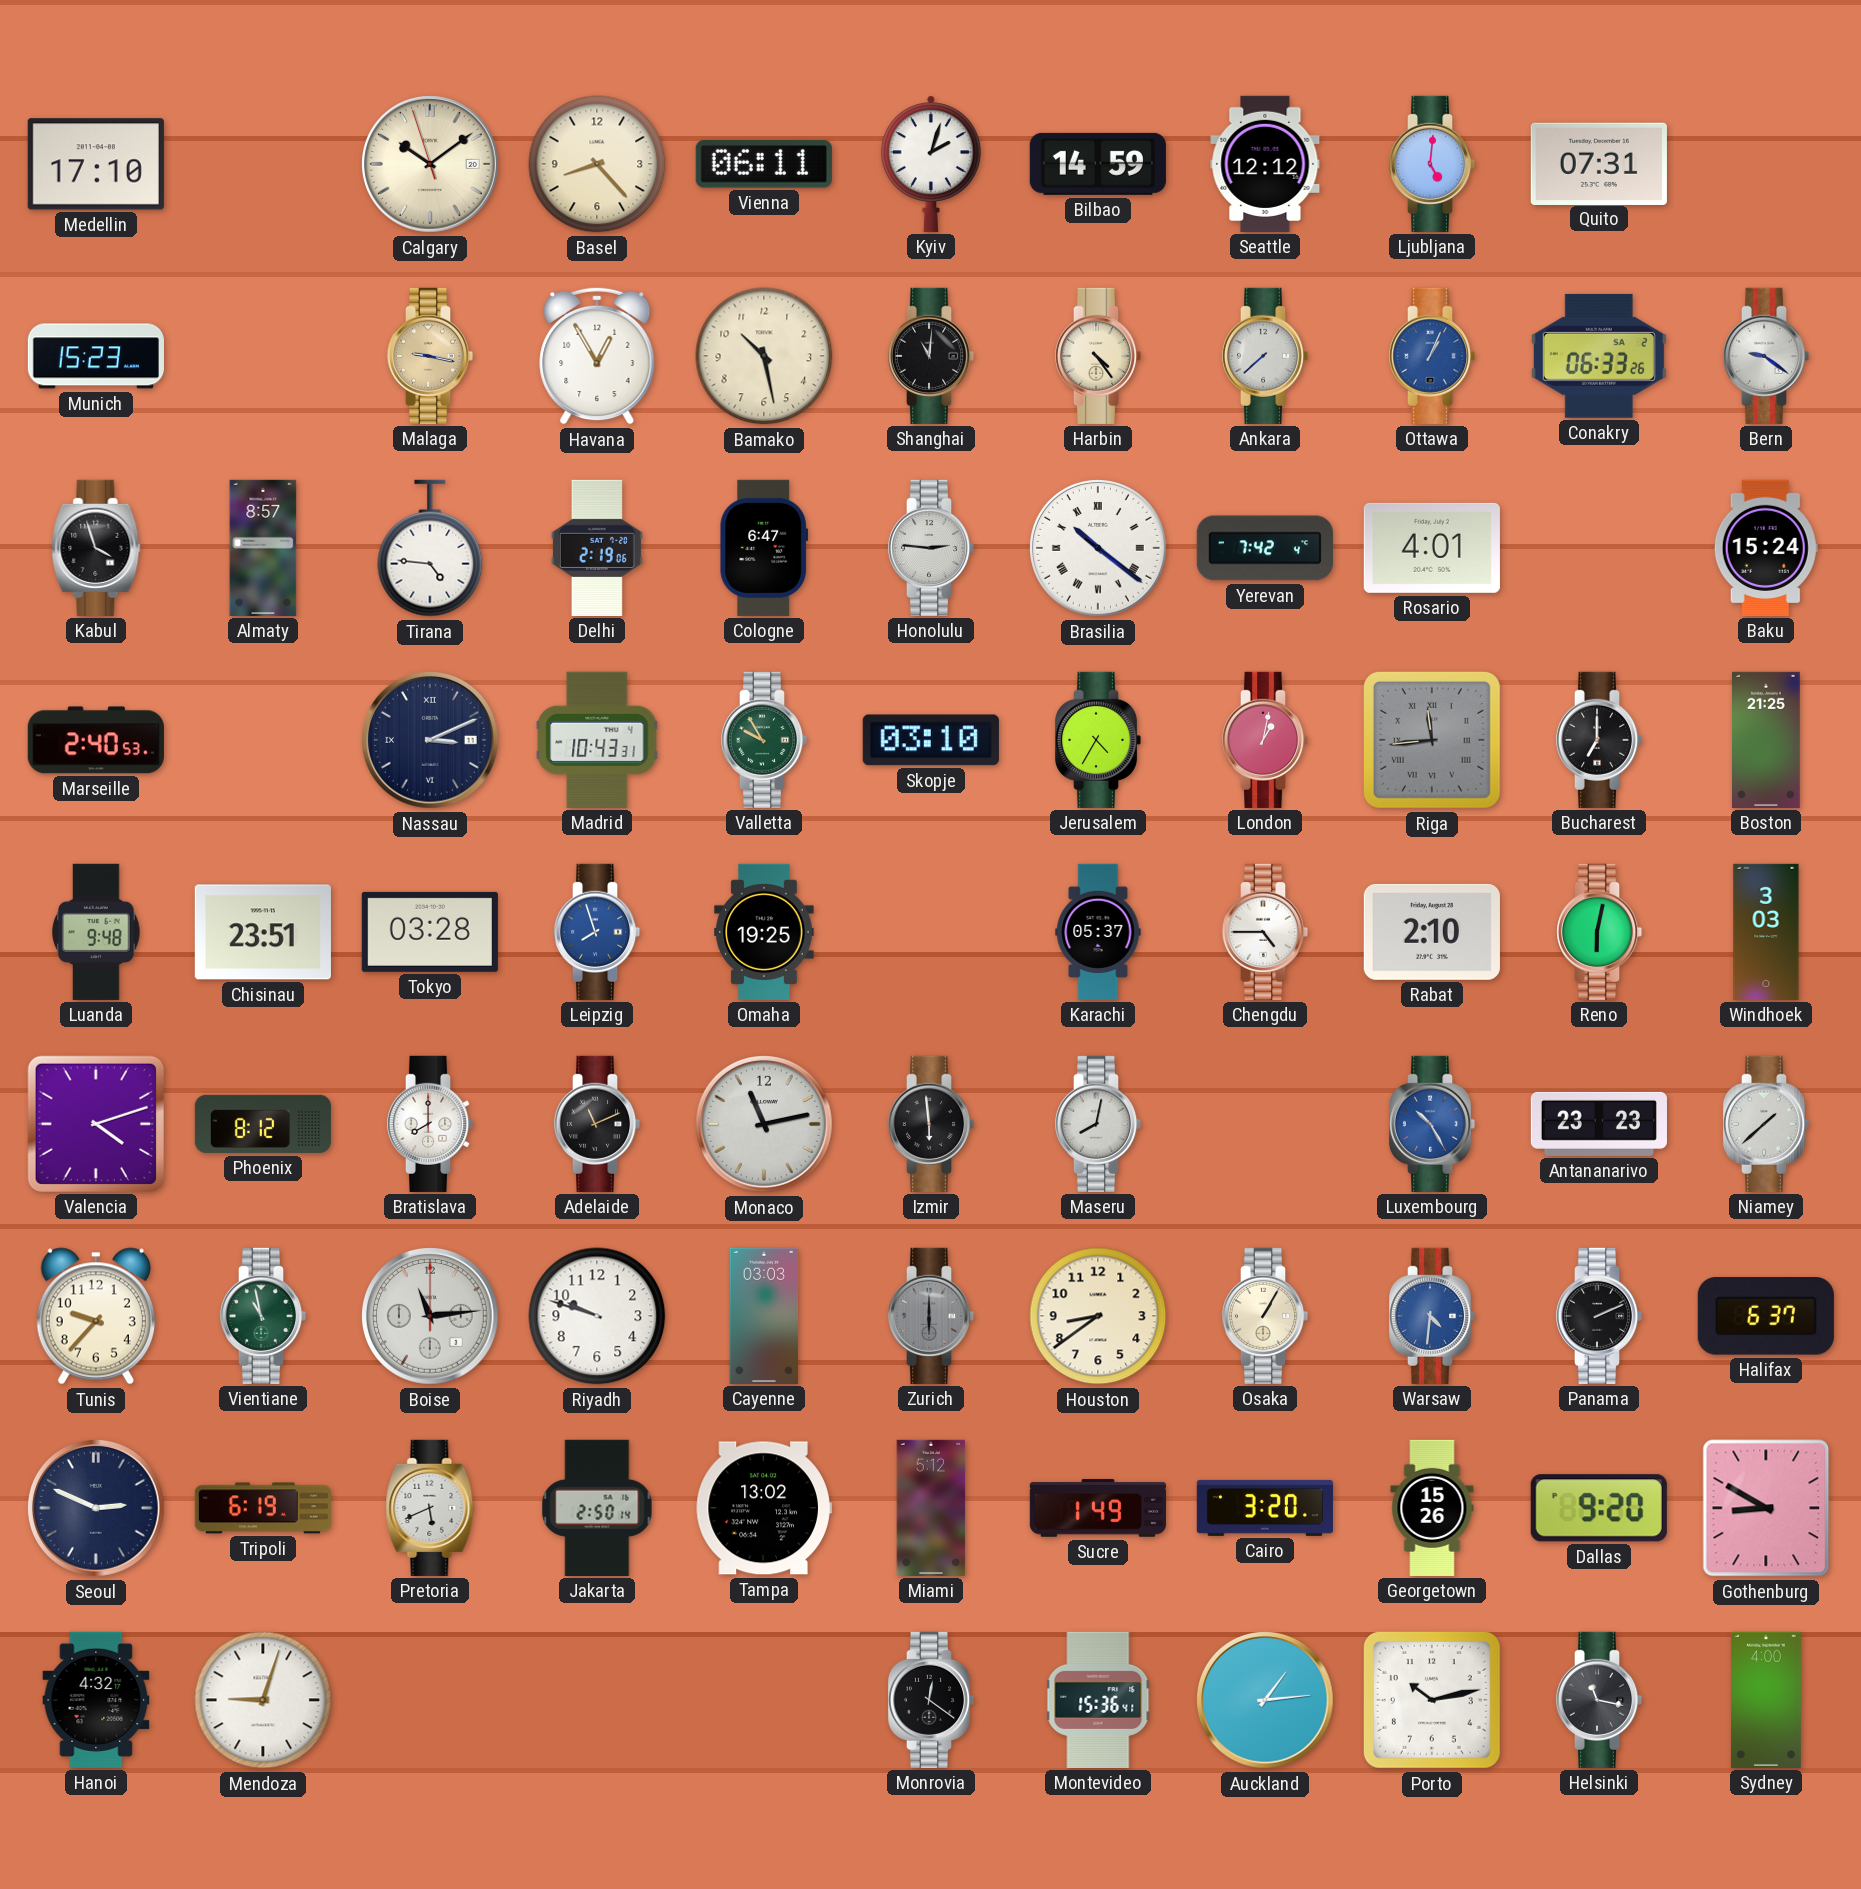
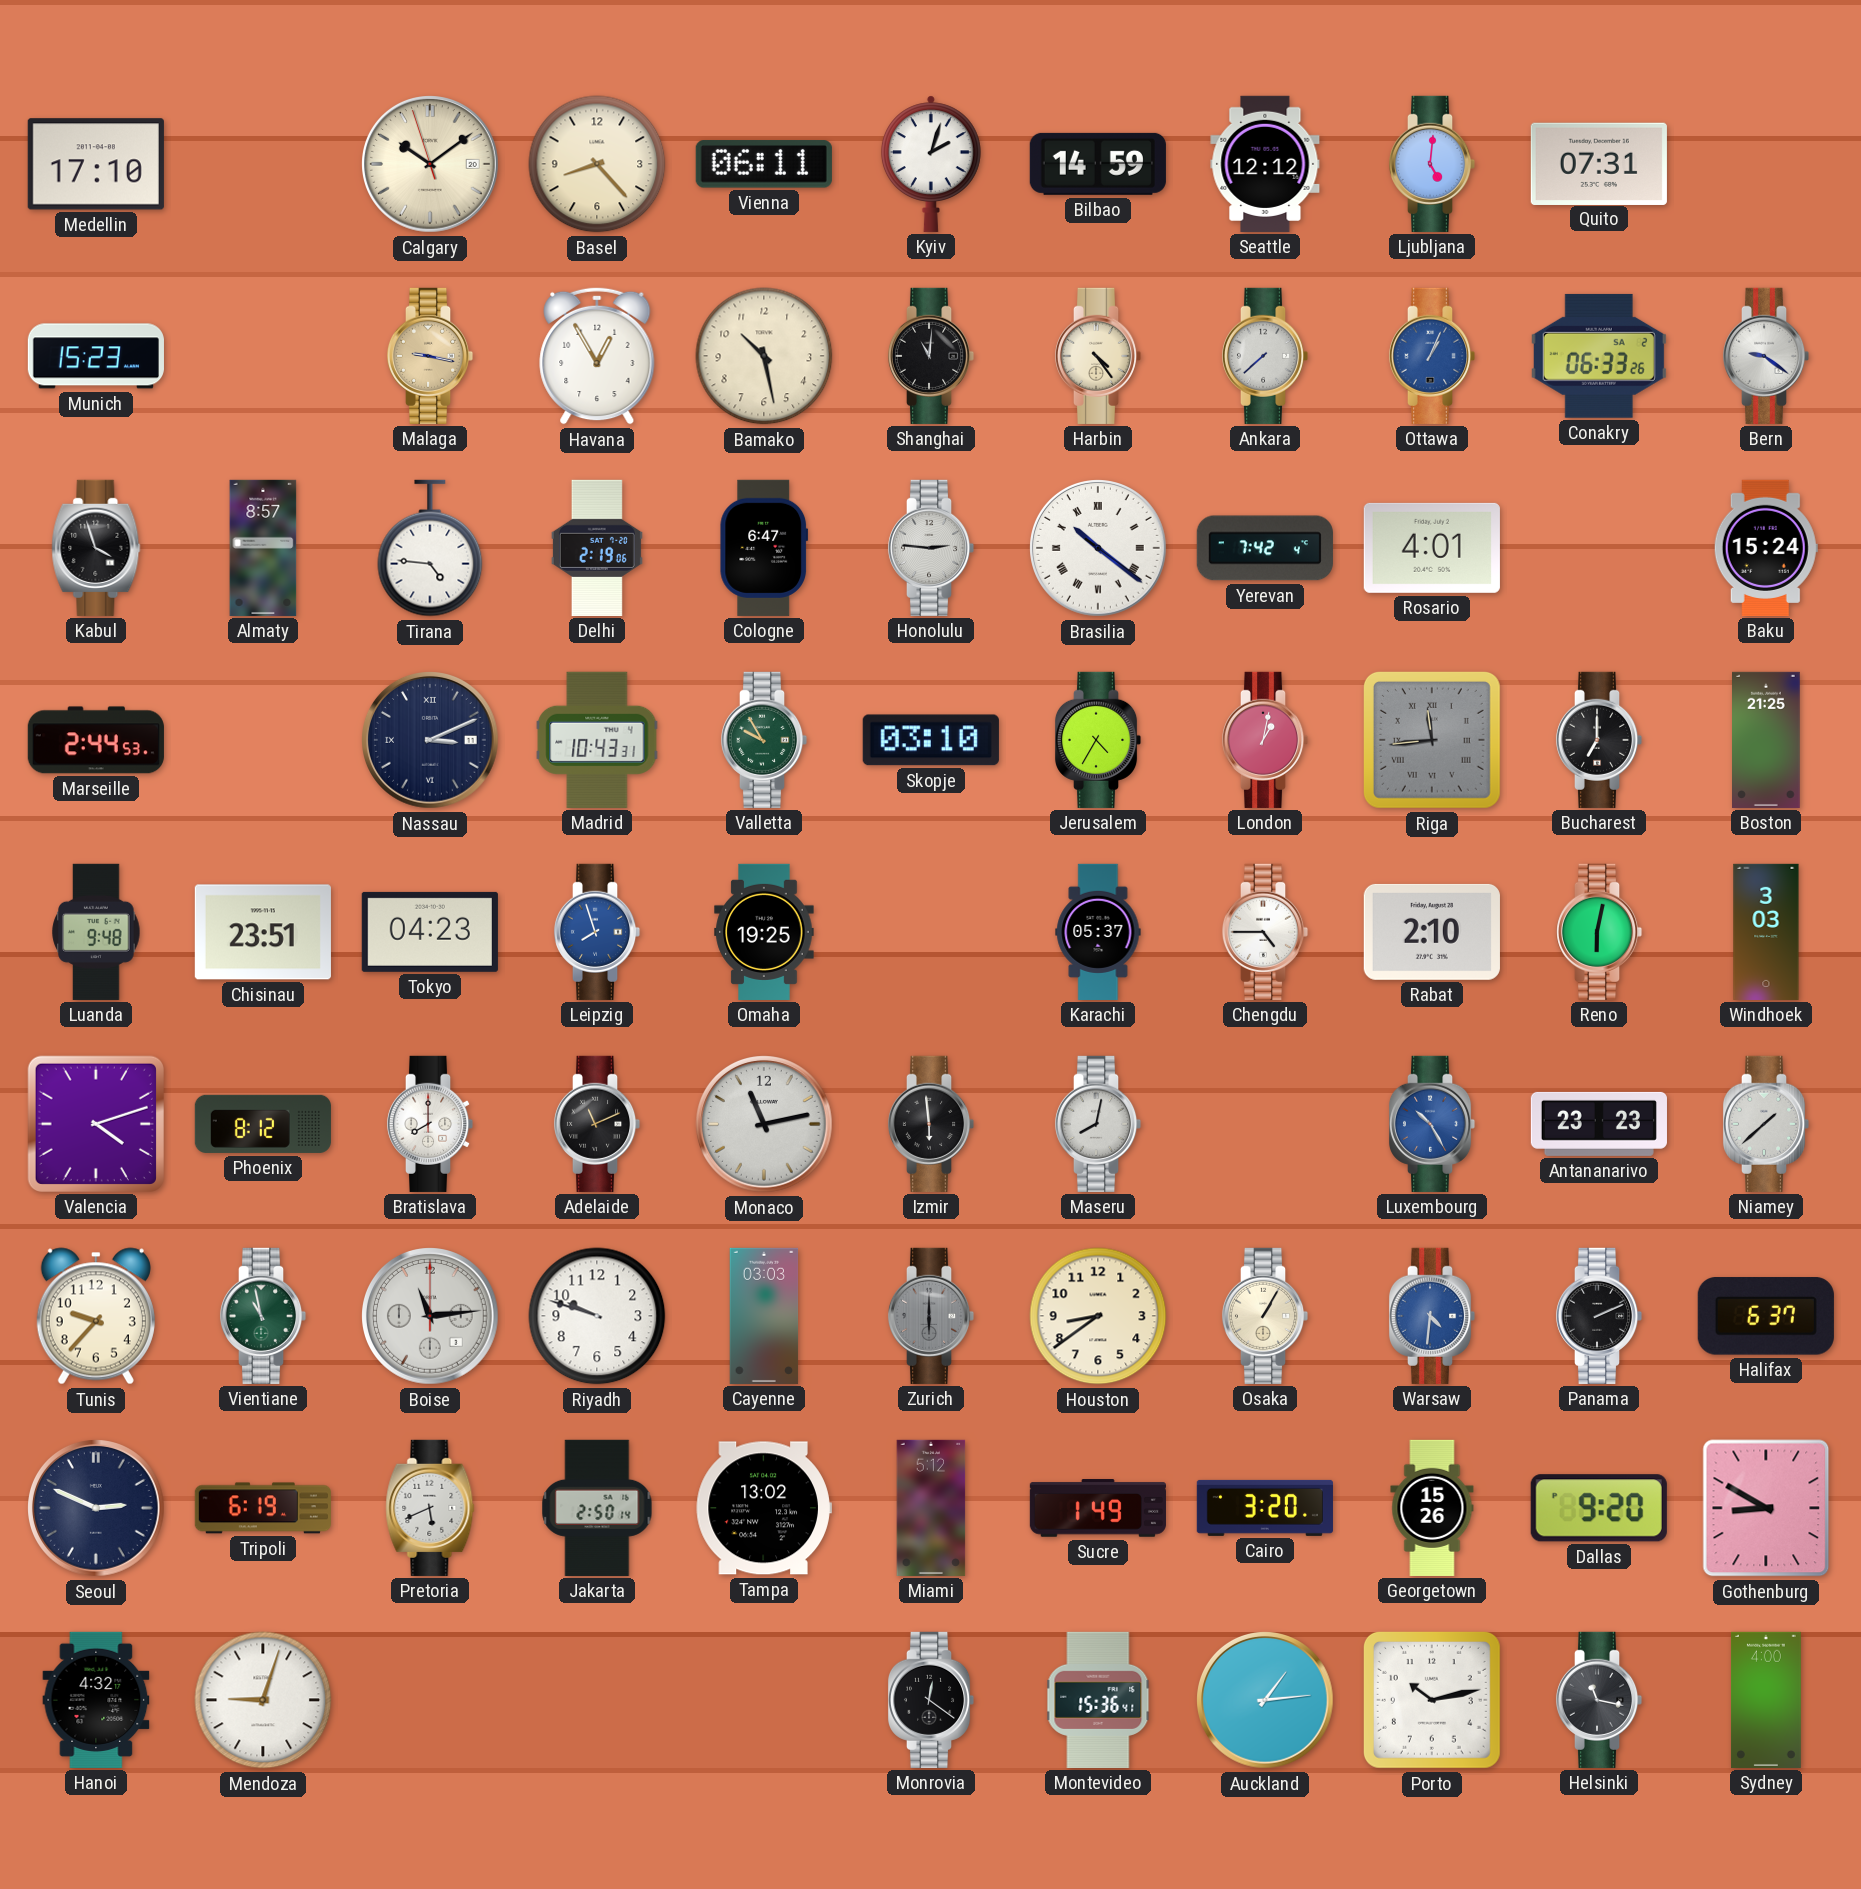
Marseille: 2:40 -> 2:44
Tokyo: 03:28 -> 04:23
